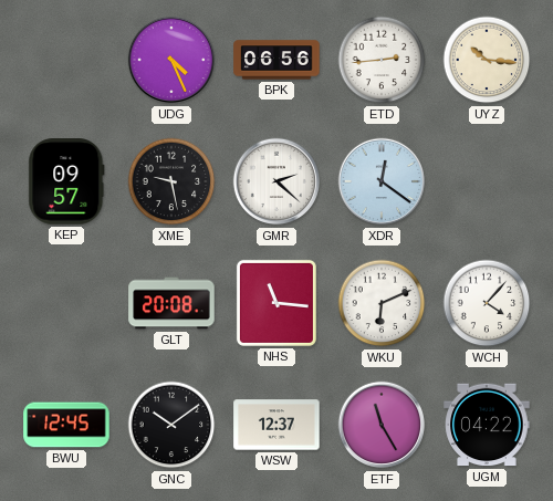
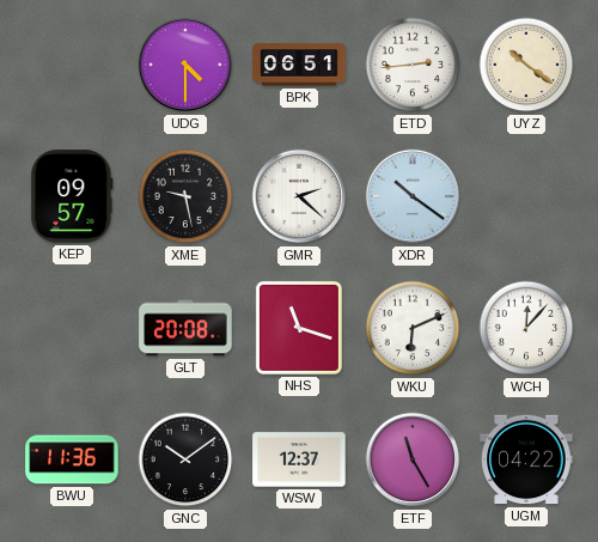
UDG: 4:26 -> 4:30
BPK: 06:56 -> 06:51
UYZ: 10:16 -> 10:21
XDR: 12:21 -> 10:21
NHS: 11:16 -> 11:18
WCH: 4:07 -> 12:07
BWU: 12:45 -> 11:36
